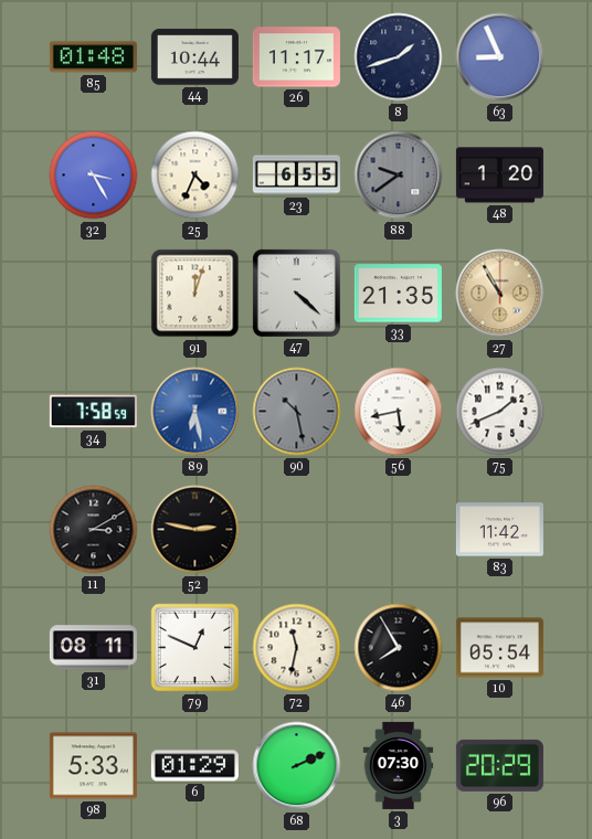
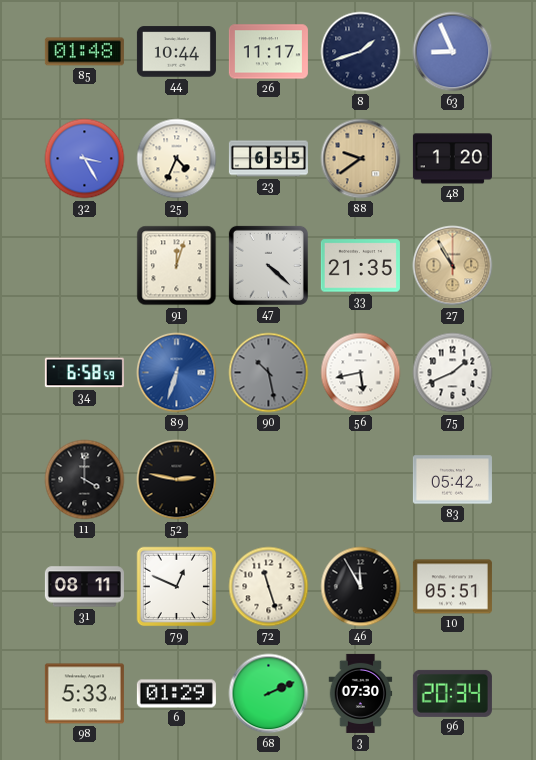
88 dial: grey -> champagne
34: 7:58 -> 6:58
89: 6:28 -> 6:33
11: 3:10 -> 4:00
83: 11:42 -> 05:42
72: 11:32 -> 11:27
46: 7:55 -> 11:55
10: 05:54 -> 05:51
96: 20:29 -> 20:34
